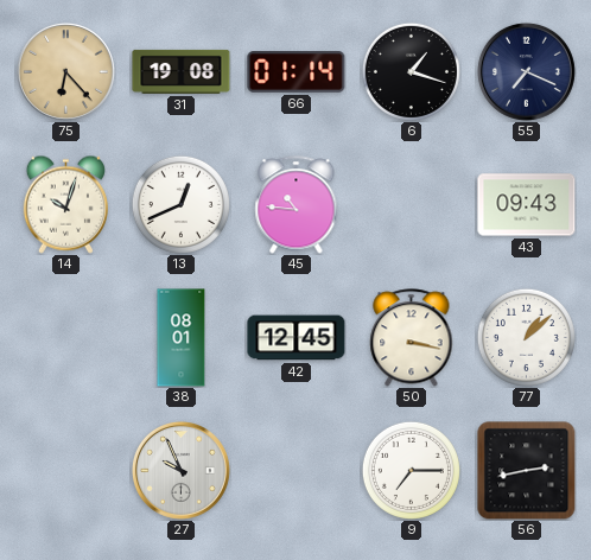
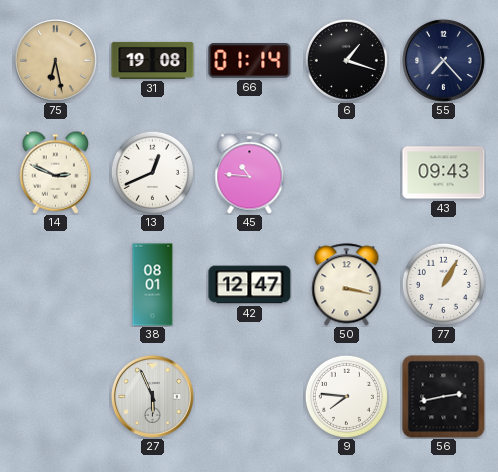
75: 6:23 -> 6:28
55: 7:19 -> 7:23
14: 10:03 -> 2:49
42: 12:45 -> 12:47
77: 1:08 -> 1:05
27: 9:56 -> 5:56
9: 7:15 -> 7:46
